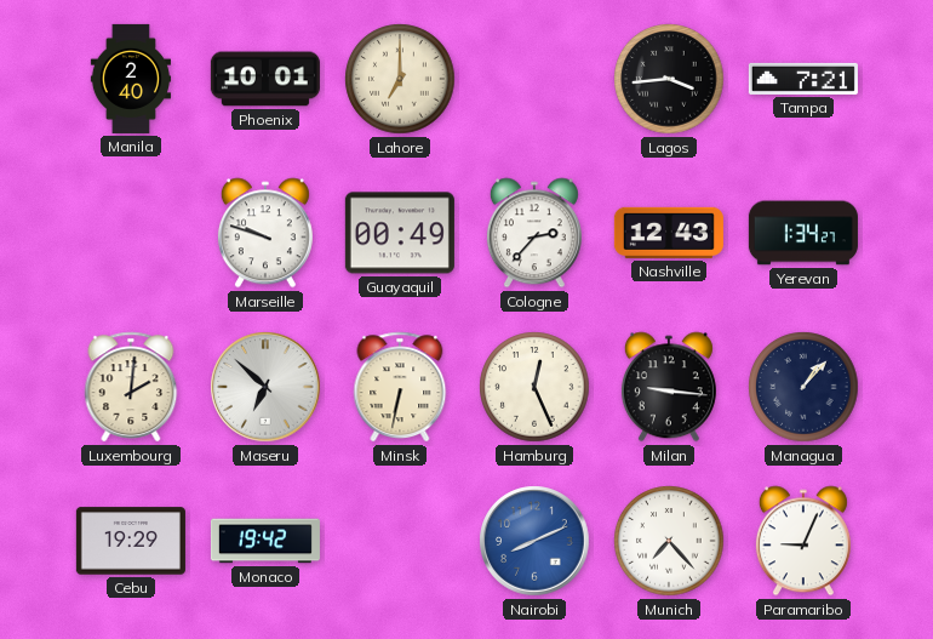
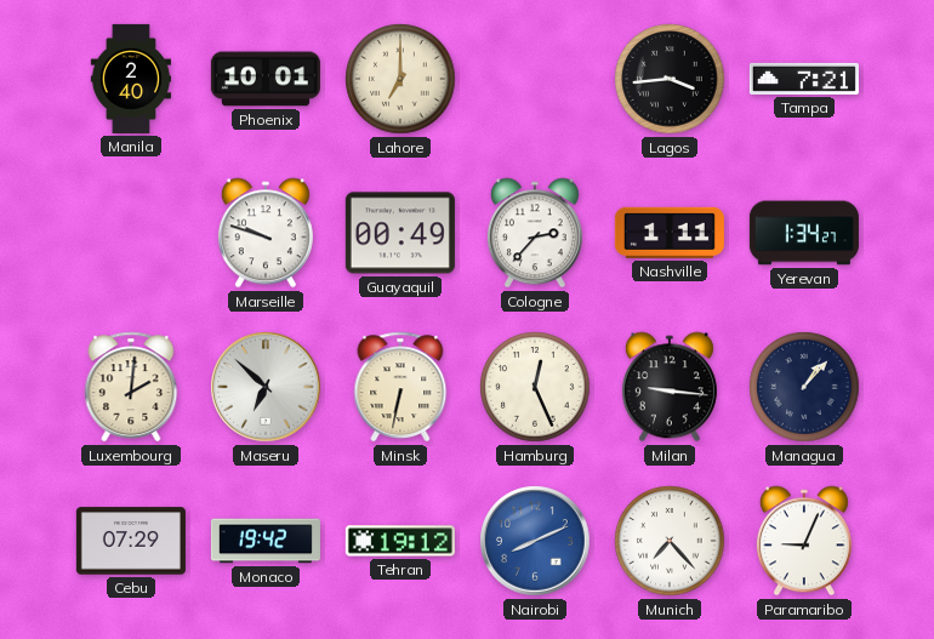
Nashville: 12:43 -> 1:11
Cebu: 19:29 -> 07:29
Tehran: none -> 19:12
